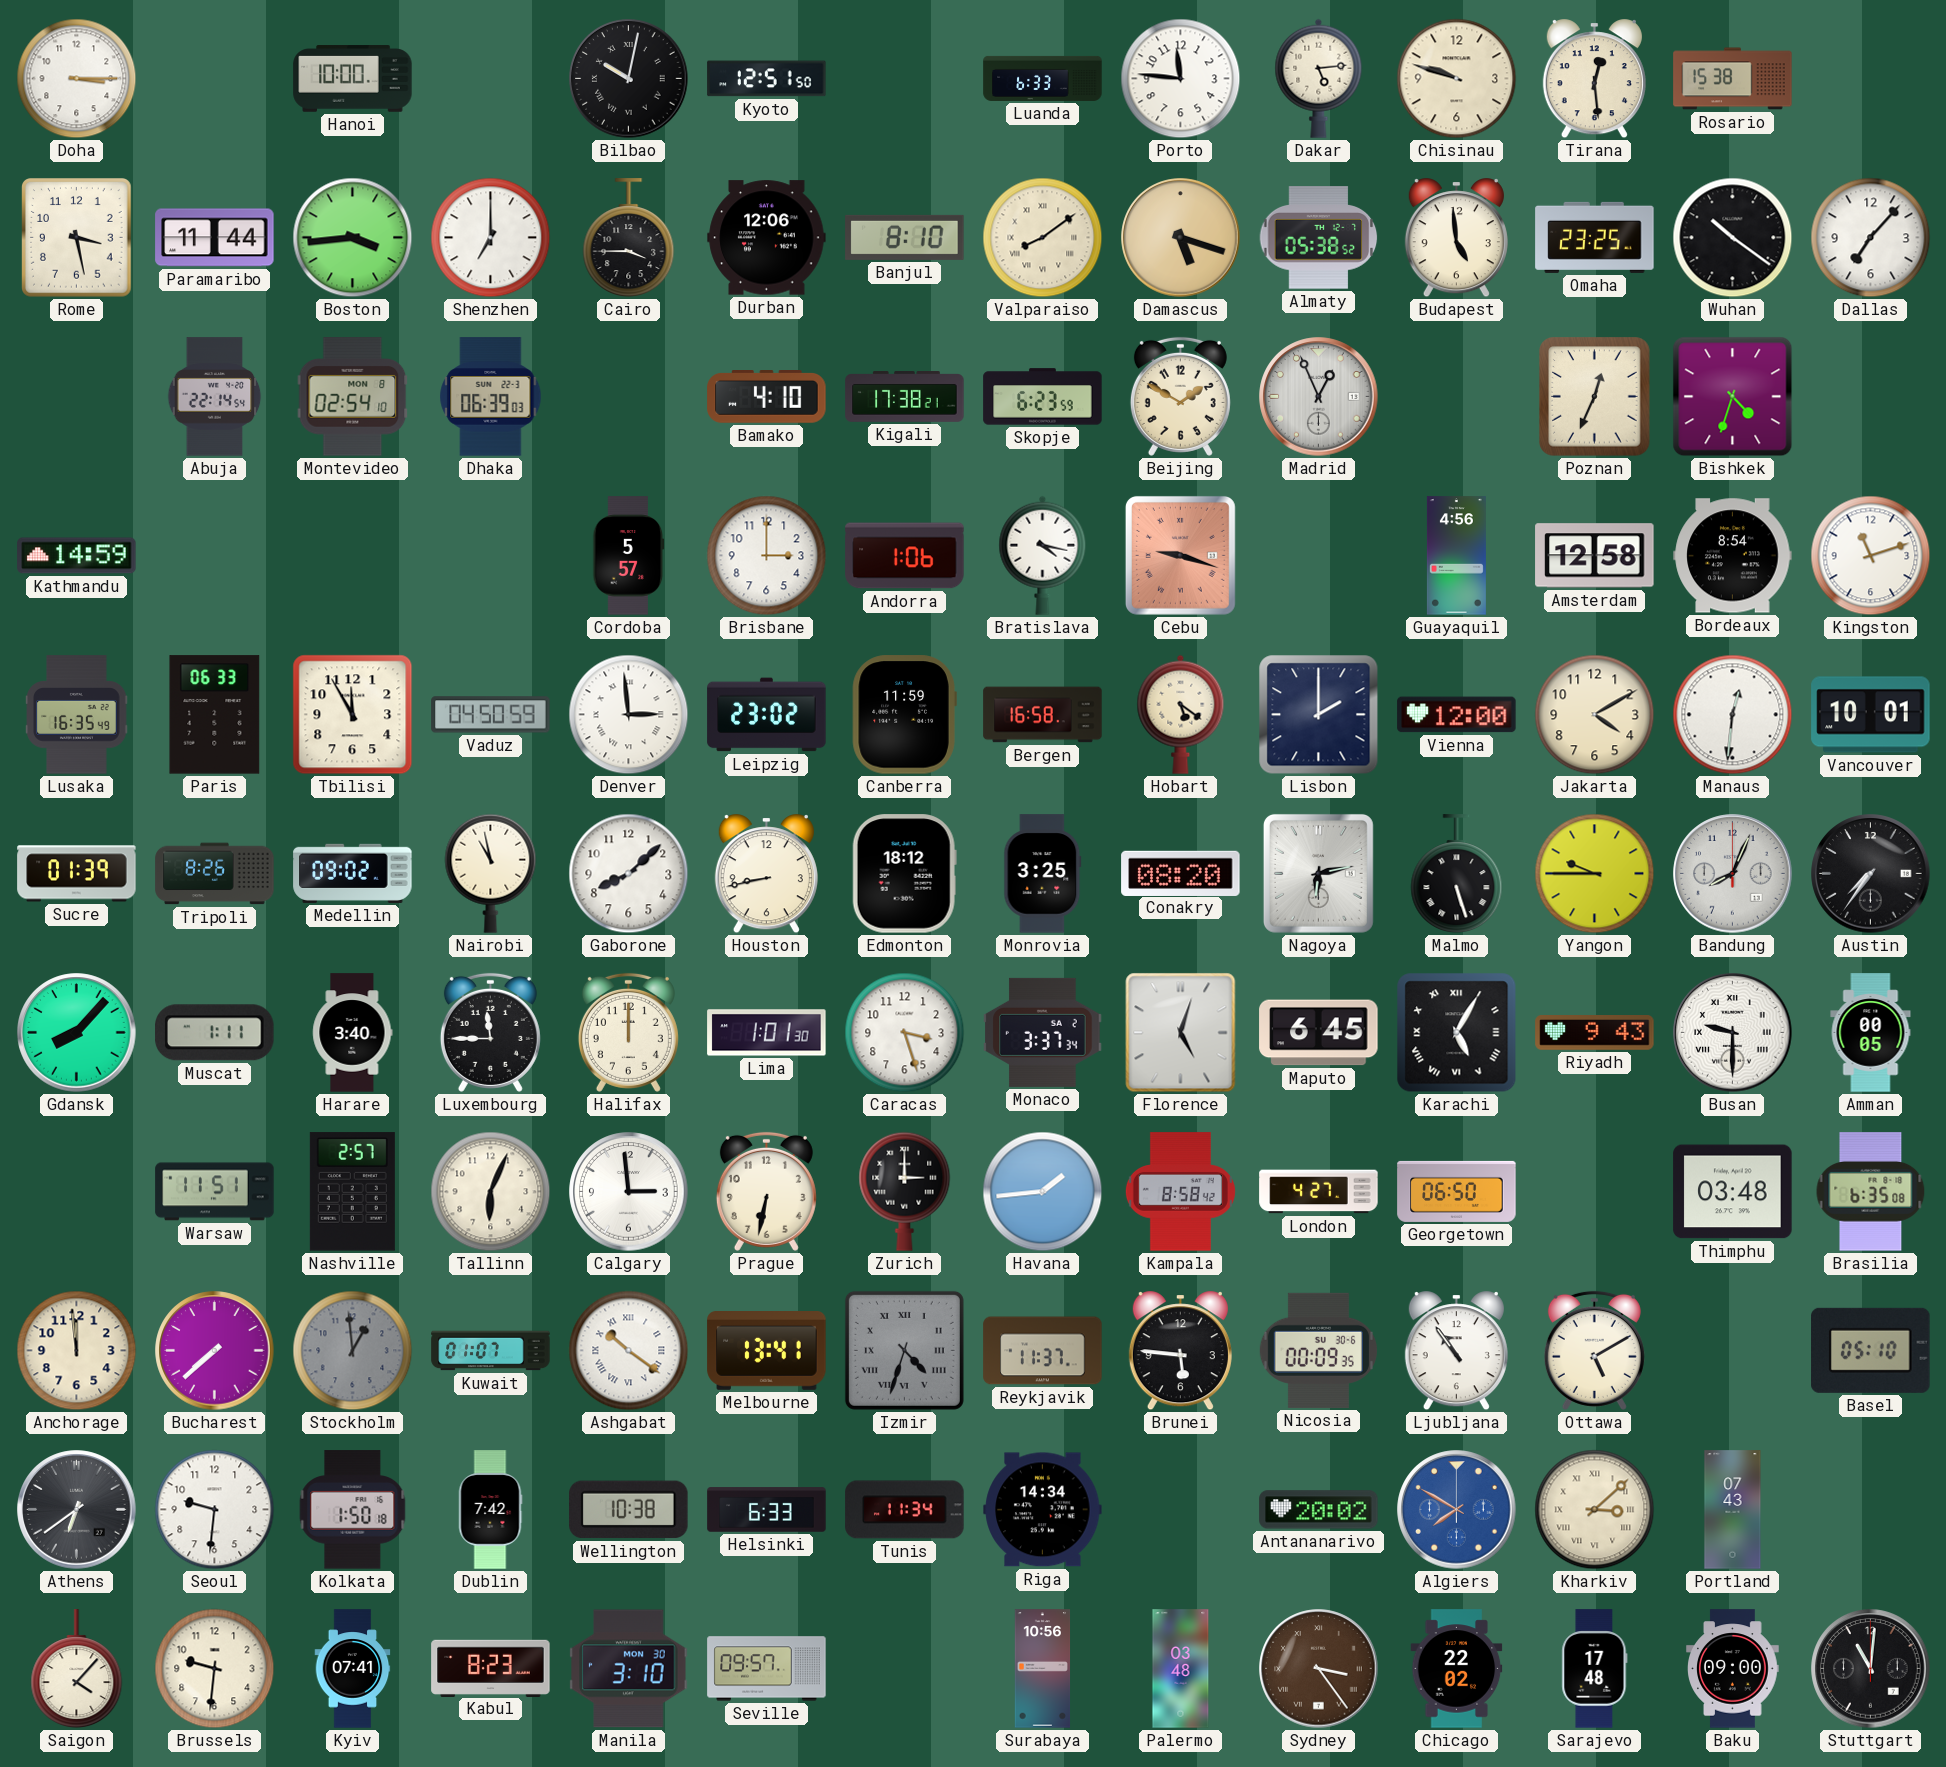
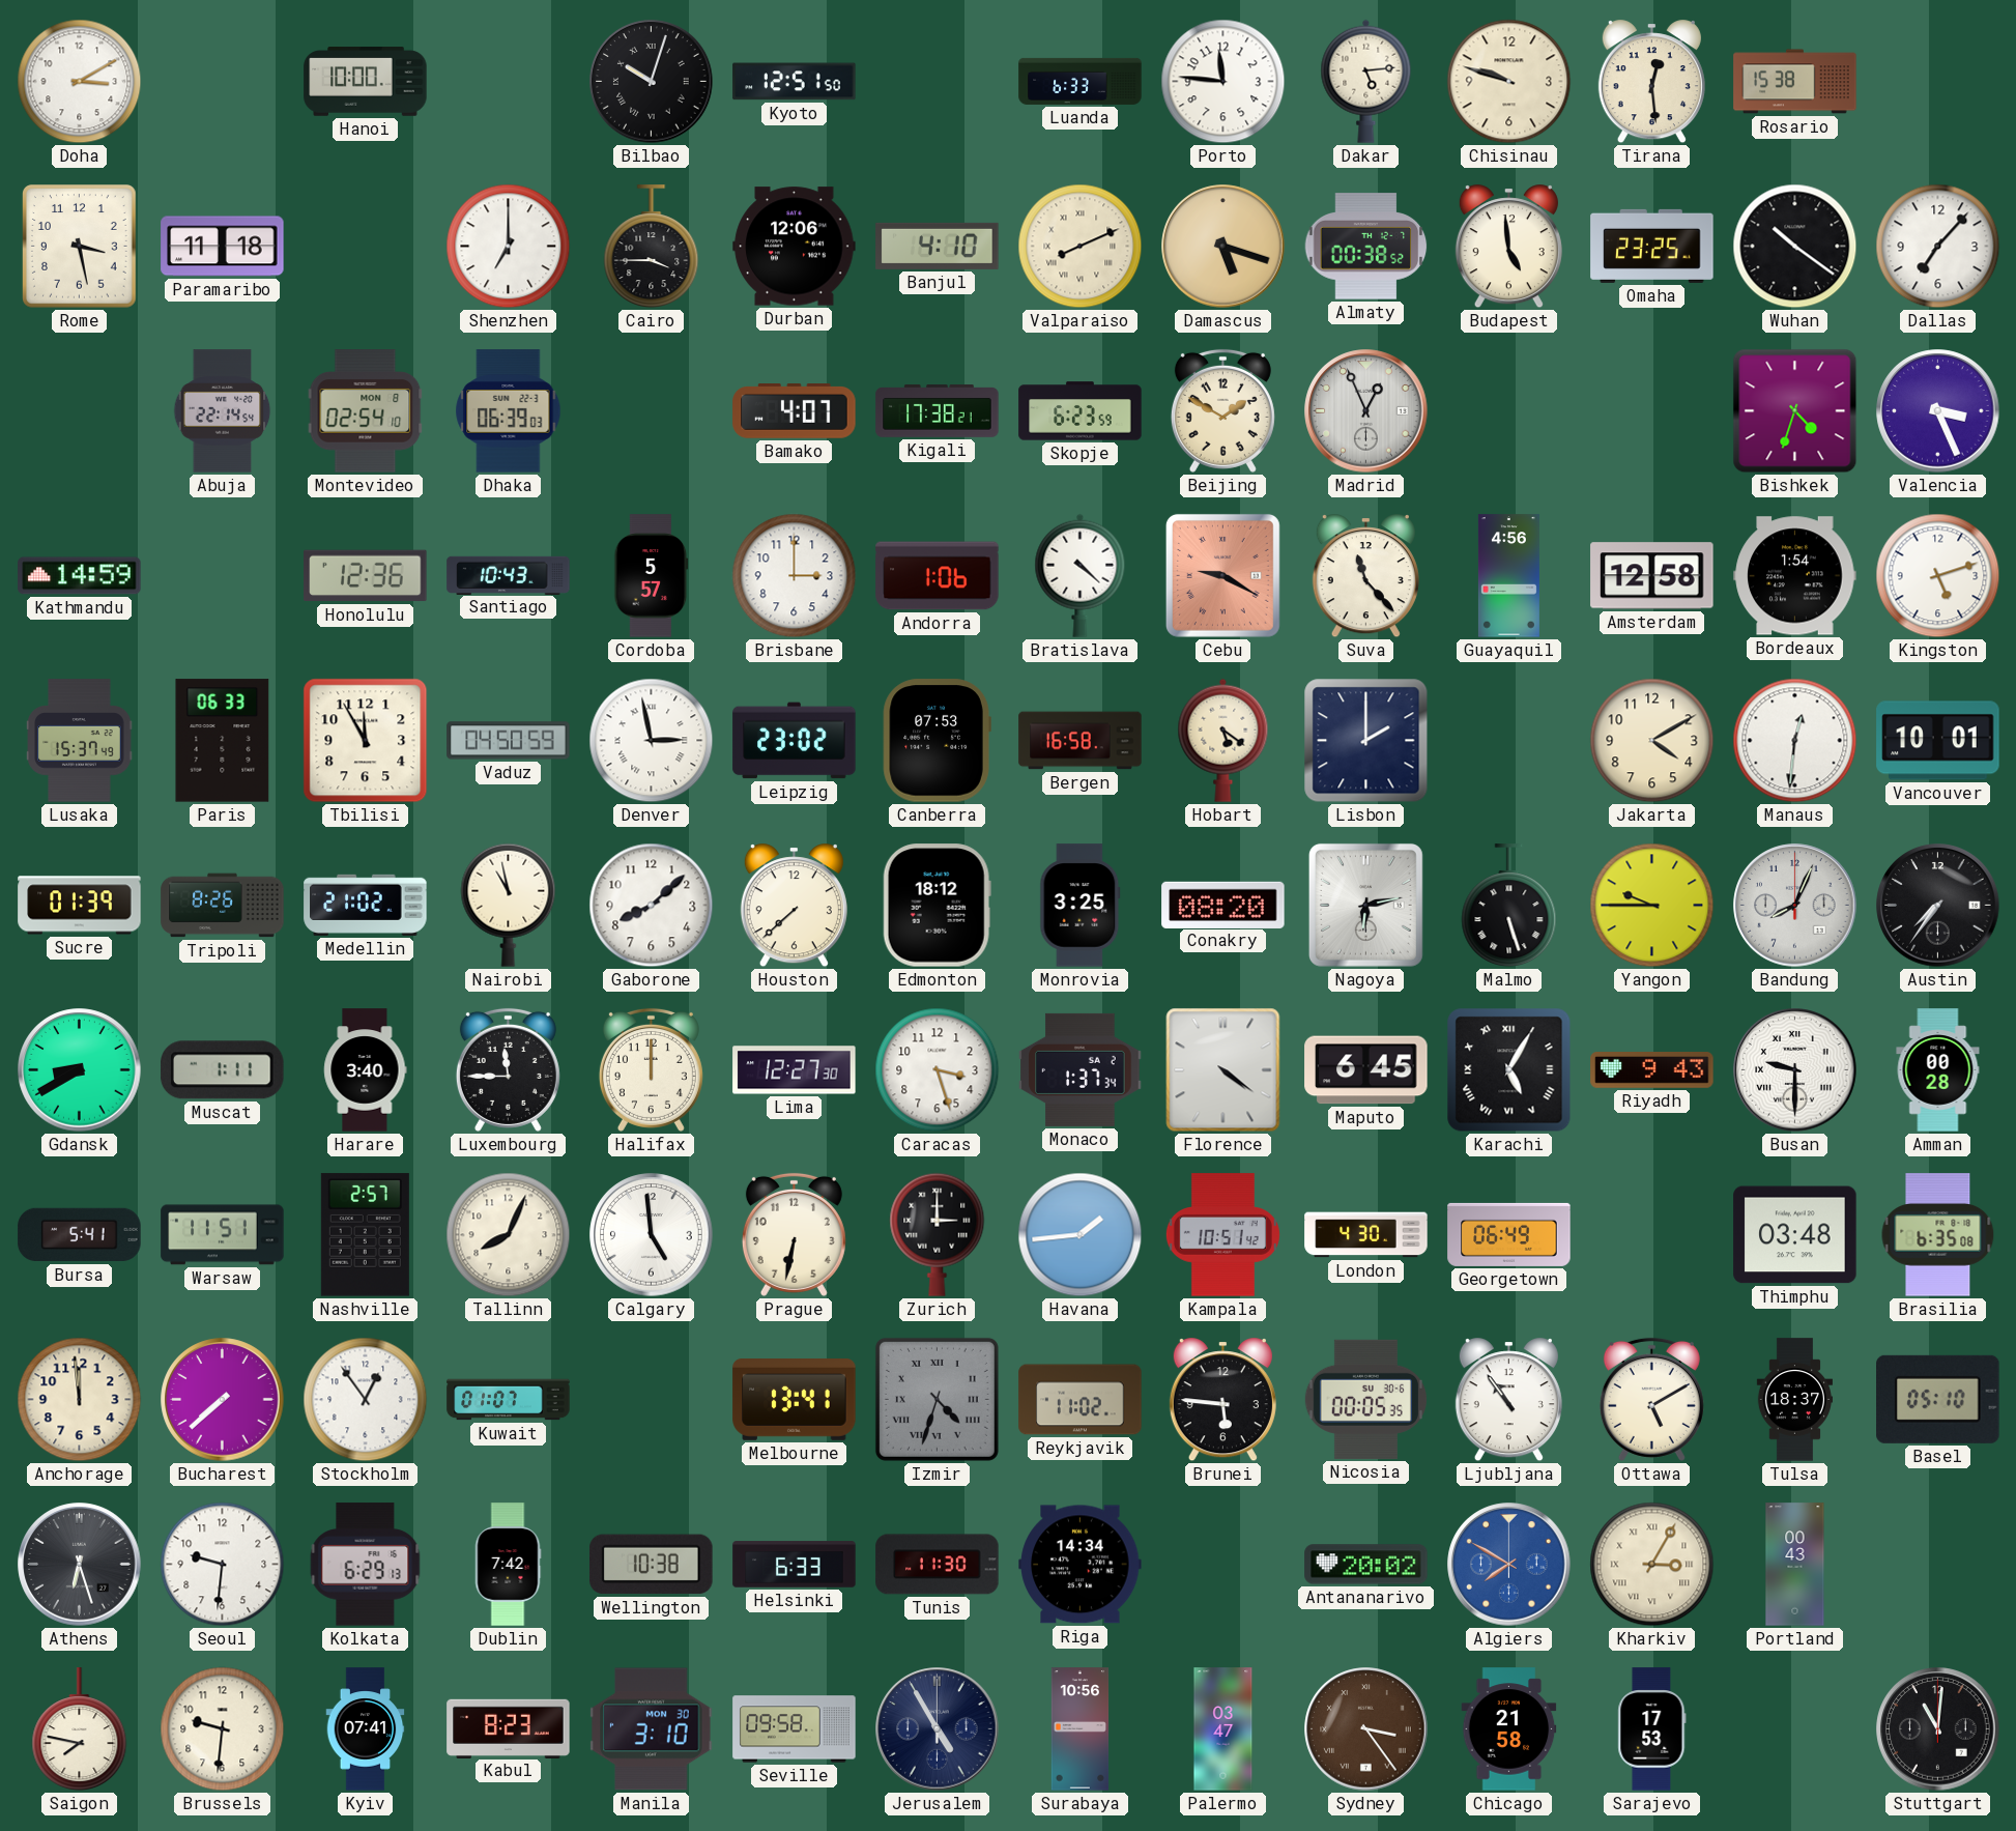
Doha: 3:15 -> 3:10
Bilbao: 10:02 -> 10:03
Paramaribo: 11:44 -> 11:18
Boston: 3:44 -> none
Banjul: 8:10 -> 4:10
Valparaiso: 8:09 -> 8:11
Almaty: 05:38 -> 00:38
Bamako: 4:10 -> 4:07
Poznan: 12:34 -> none
Valencia: none -> 3:26
Honolulu: none -> 12:36
Santiago: none -> 10:43
Bratislava: 4:17 -> 4:22
Cebu: 9:18 -> 9:20
Suva: none -> 11:23
Bordeaux: 8:54 -> 1:54
Kingston: 11:12 -> 5:12
Lusaka: 16:35 -> 15:37
Denver: 2:59 -> 2:58
Canberra: 11:59 -> 07:53
Vienna: 12:00 -> none
Medellin: 09:02 -> 21:02
Houston: 8:43 -> 7:38
Gdansk: 8:07 -> 8:40
Lima: 1:01 -> 12:27
Monaco: 3:37 -> 1:37
Florence: 5:03 -> 4:21
Amman: 00:05 -> 00:28
Bursa: none -> 5:41
Tallinn: 6:04 -> 8:04
Calgary: 2:59 -> 4:59
Kampala: 8:58 -> 10:51
London: 4:27 -> 4:30
Georgetown: 06:50 -> 06:49
Stockholm: 12:59 -> 12:54
Stockholm dial: grey -> white
Ashgabat: 10:21 -> none
Reykjavik: 11:37 -> 11:02
Nicosia: 00:09 -> 00:05
Tulsa: none -> 18:37
Athens: 6:39 -> 6:27
Kolkata: 1:50 -> 6:29
Tunis: 11:34 -> 11:30
Kharkiv: 3:08 -> 3:05
Portland: 07:43 -> 00:43
Saigon: 4:07 -> 7:47
Seville: 09:57 -> 09:58
Jerusalem: none -> 4:55
Palermo: 03:48 -> 03:47
Chicago: 22:02 -> 21:58
Sarajevo: 17:48 -> 17:53
Baku: 09:00 -> none
